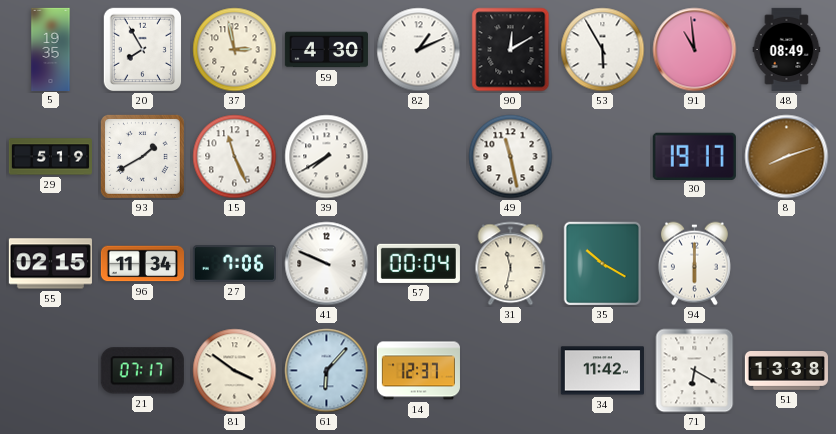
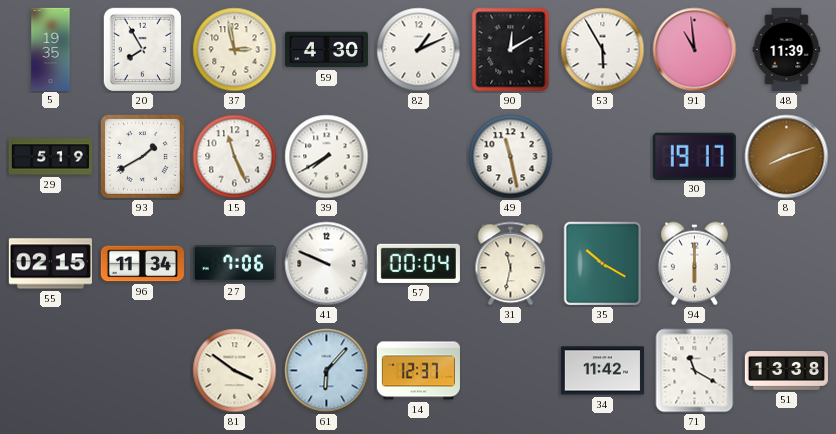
48: 08:49 -> 11:39
21: 07:17 -> none
71: 6:20 -> 11:20
